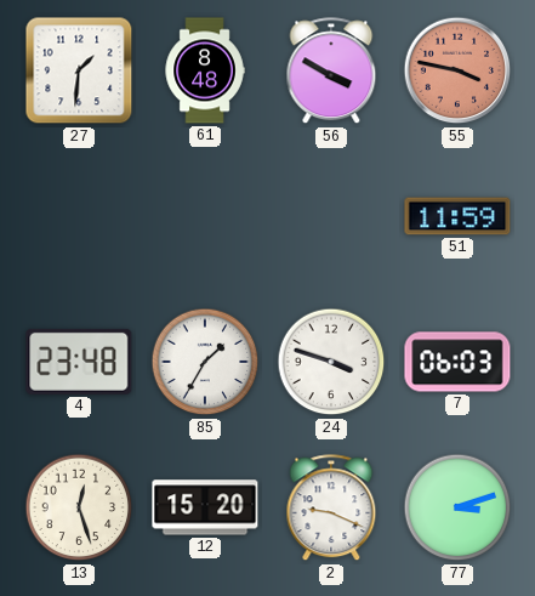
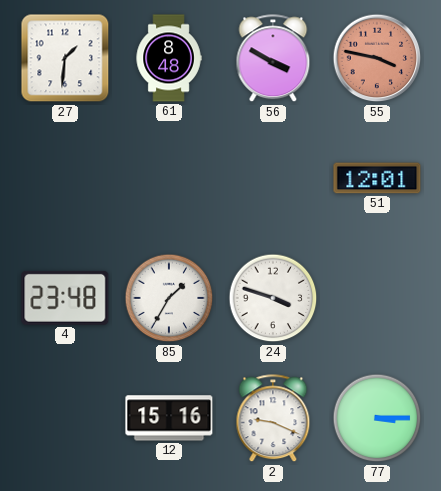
51: 11:59 -> 12:01
7: 06:03 -> none
13: 12:27 -> none
12: 15:20 -> 15:16
77: 3:12 -> 3:15
